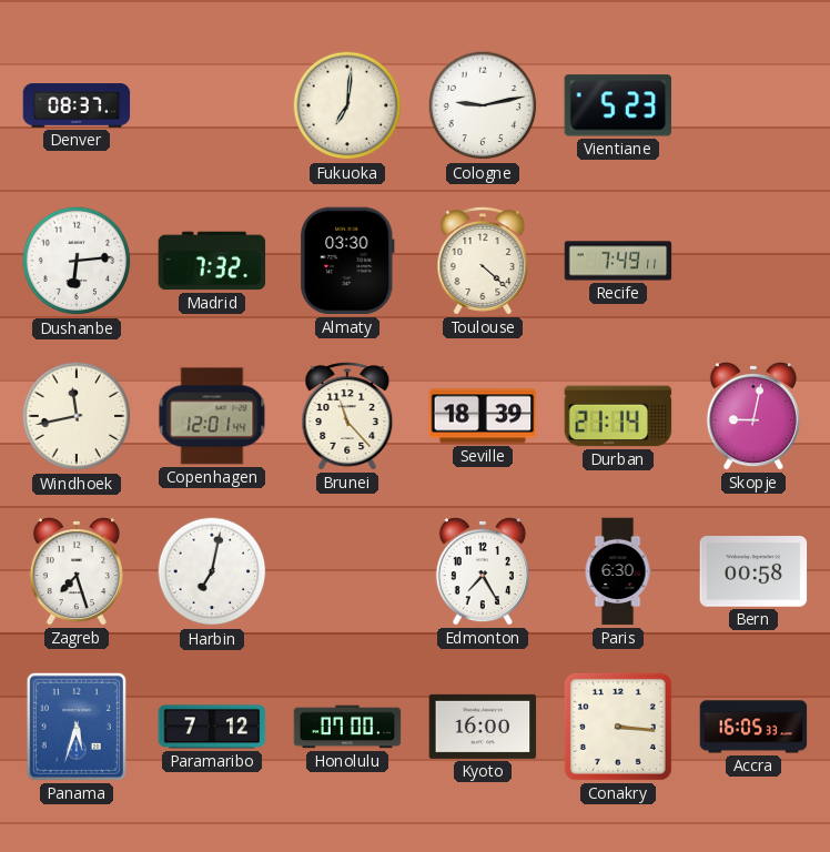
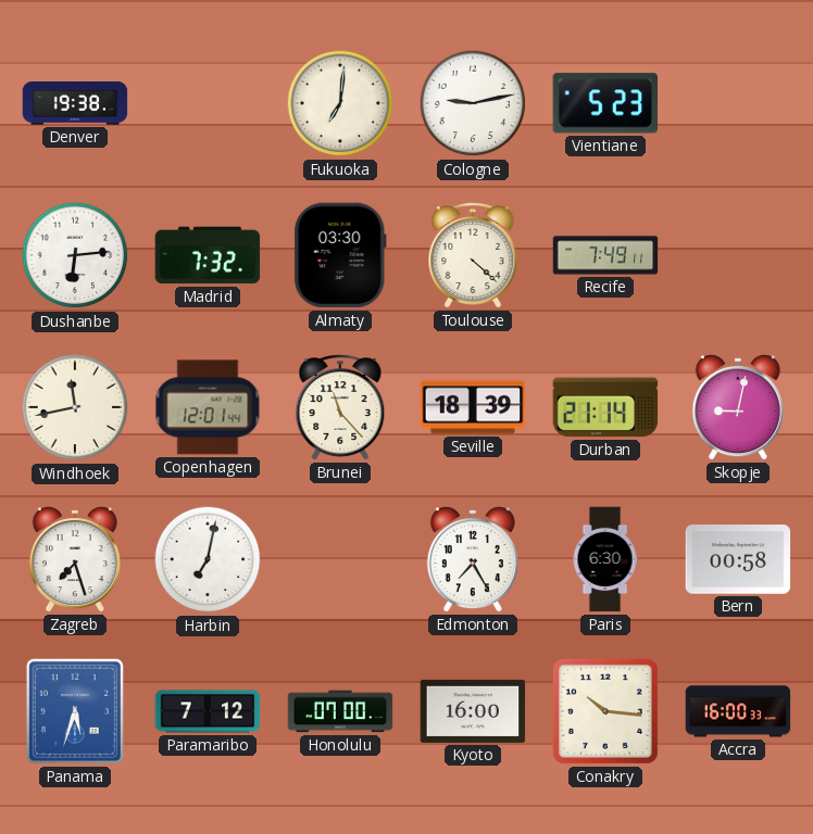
Denver: 08:37 -> 19:38
Conakry: 3:16 -> 10:16
Accra: 16:05 -> 16:00
